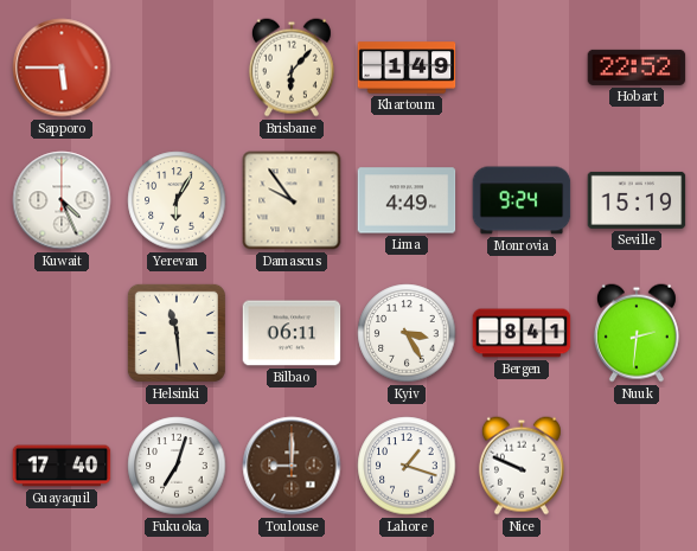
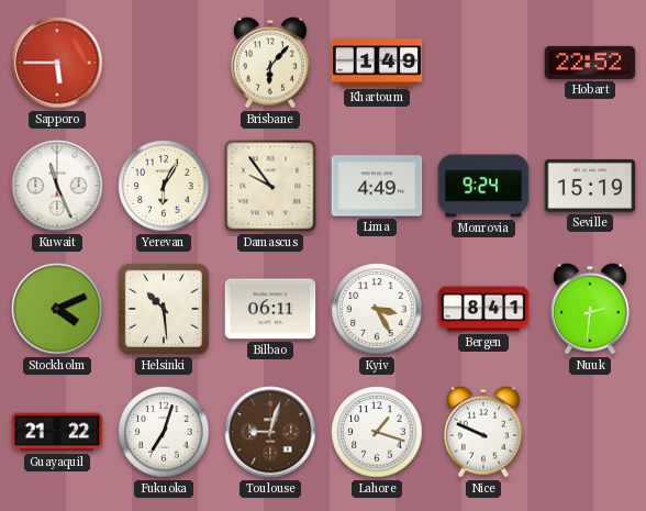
Kuwait: 4:26 -> 11:26
Stockholm: none -> 4:11
Helsinki: 11:29 -> 10:29
Guayaquil: 17:40 -> 21:22
Toulouse: 9:00 -> 9:03
